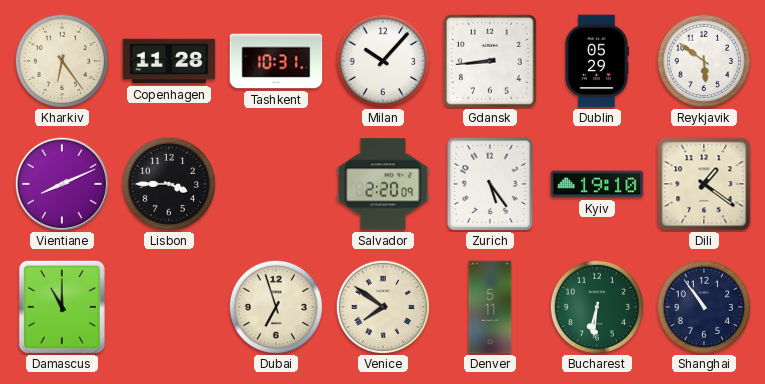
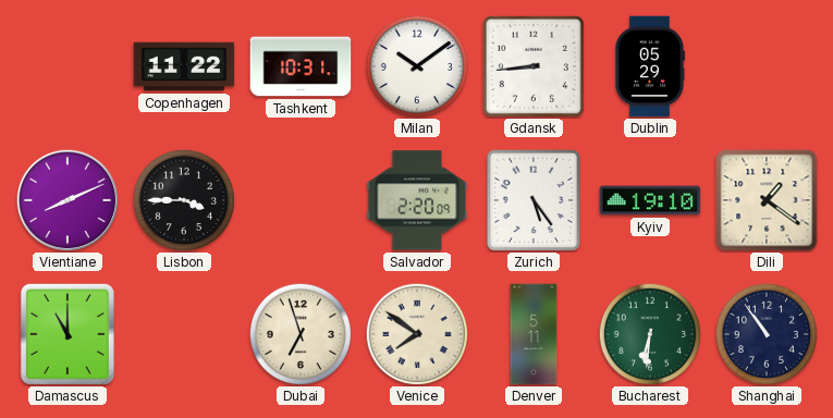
Kharkiv: 6:24 -> none
Copenhagen: 11:28 -> 11:22
Milan: 10:07 -> 10:09
Reykjavik: 5:51 -> none
